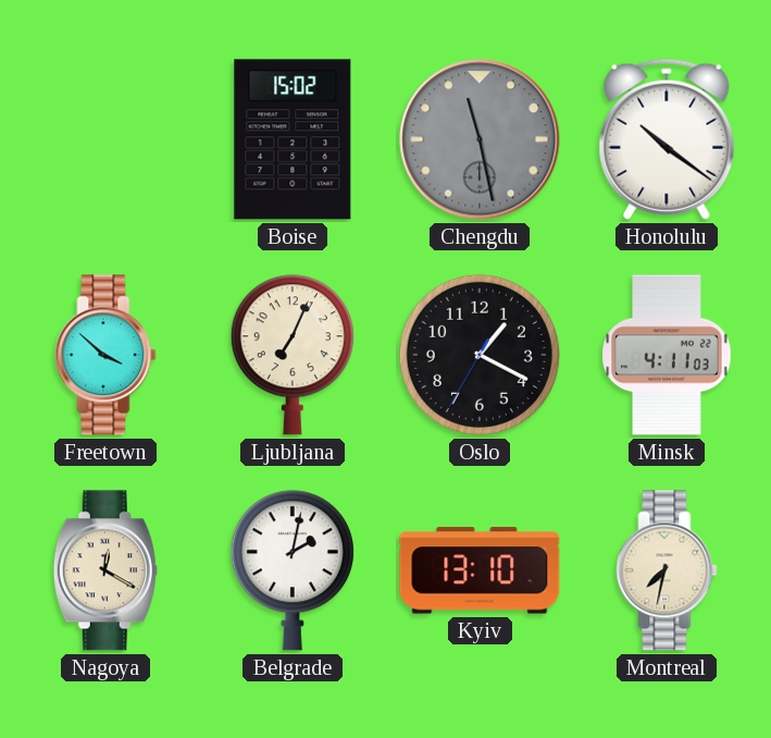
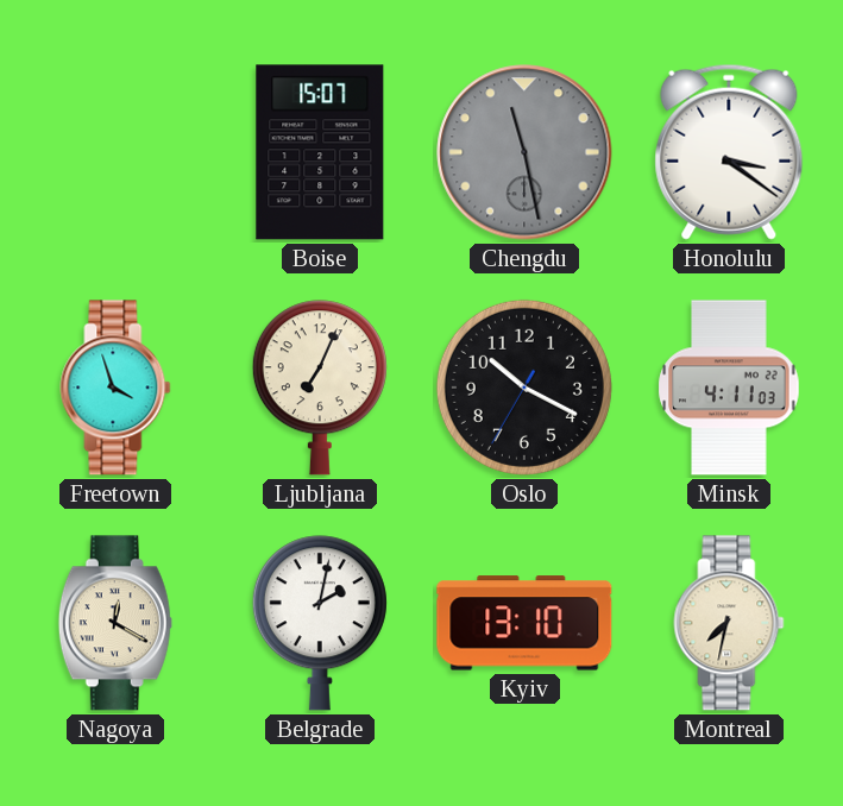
Boise: 15:02 -> 15:07
Honolulu: 10:21 -> 3:21
Freetown: 3:52 -> 3:57
Oslo: 1:19 -> 10:19
